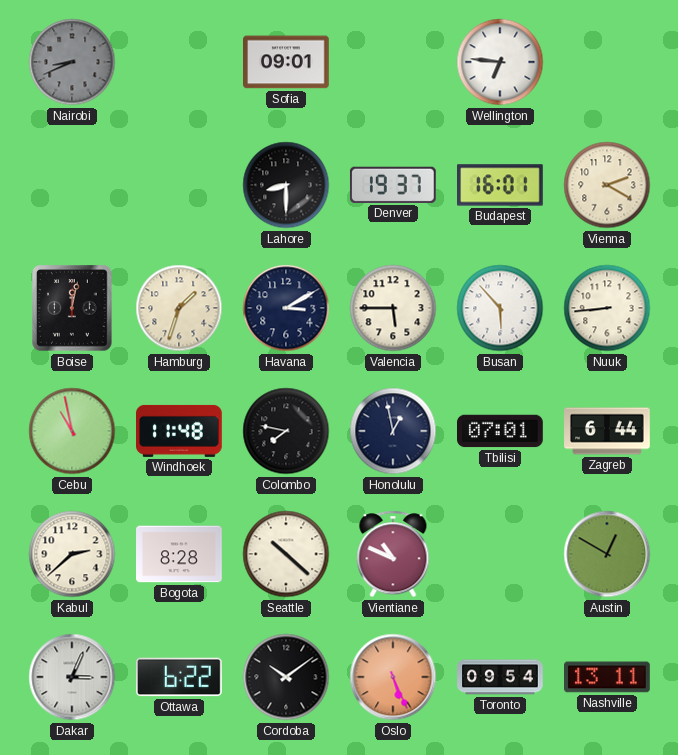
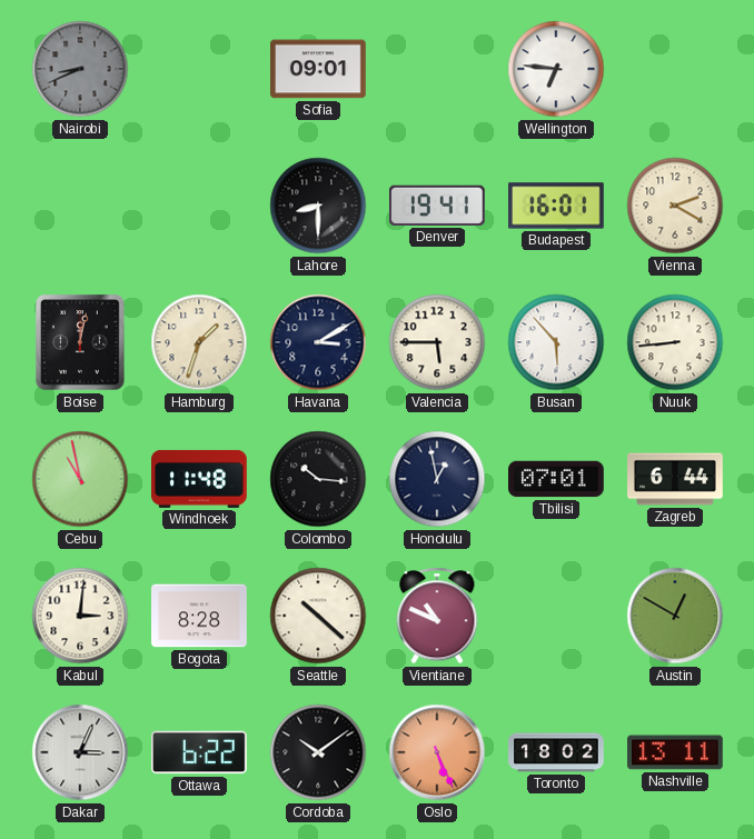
Denver: 19:37 -> 19:41
Colombo: 7:47 -> 10:16
Kabul: 2:38 -> 3:01
Toronto: 09:54 -> 18:02
